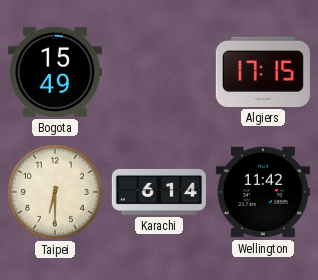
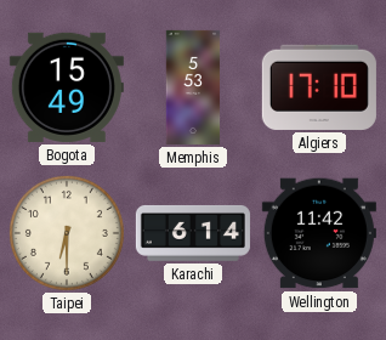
Memphis: none -> 5:53
Algiers: 17:15 -> 17:10
